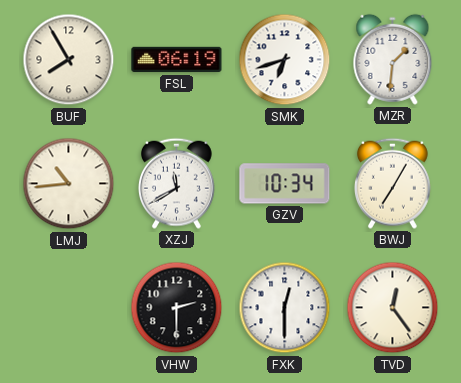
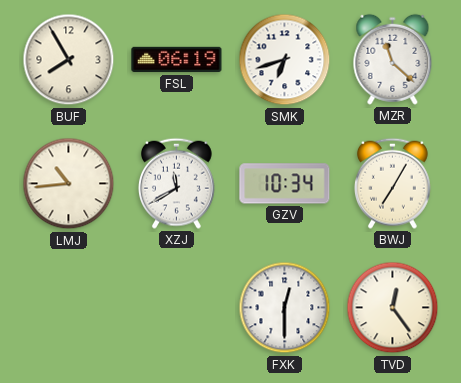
MZR: 1:31 -> 11:22
VHW: 2:30 -> none
